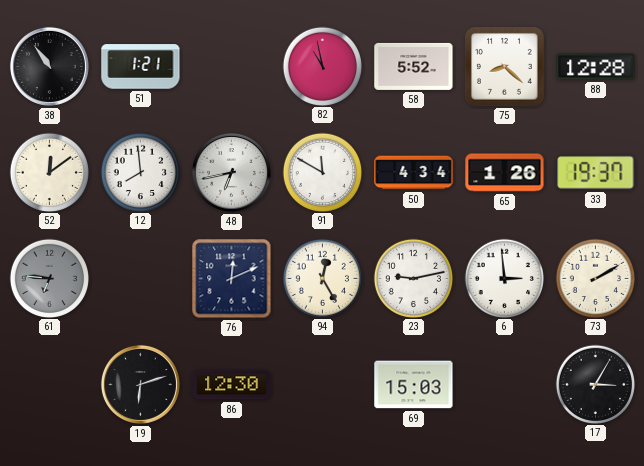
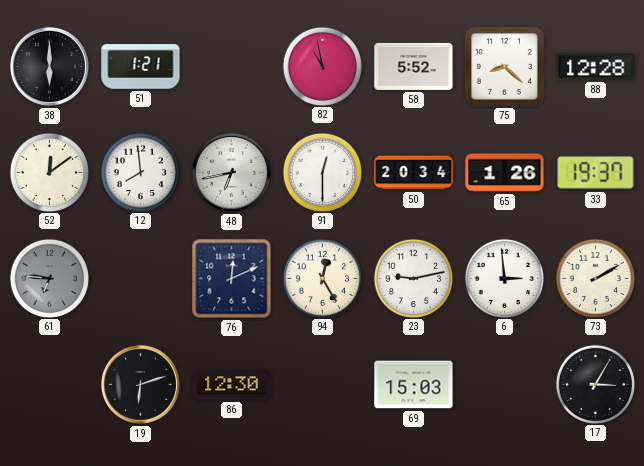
38: 10:54 -> 6:00
91: 11:50 -> 12:30
50: 4:34 -> 20:34
